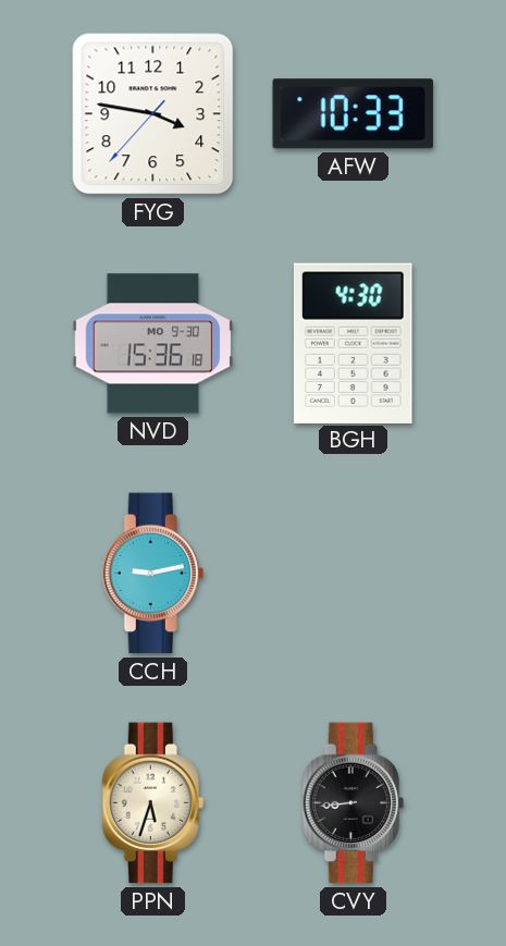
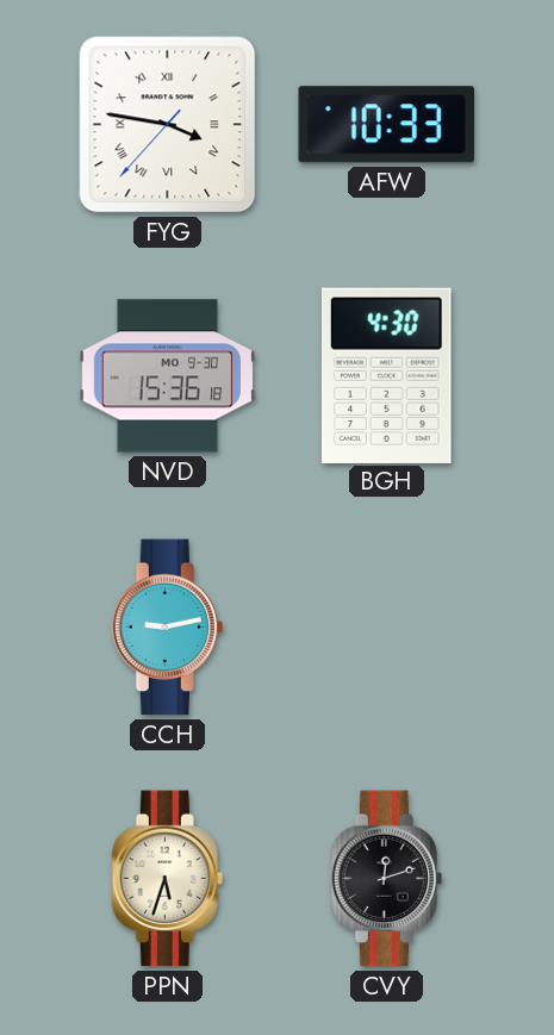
FYG numerals: Arabic -> Roman
CVY: 8:44 -> 12:12
